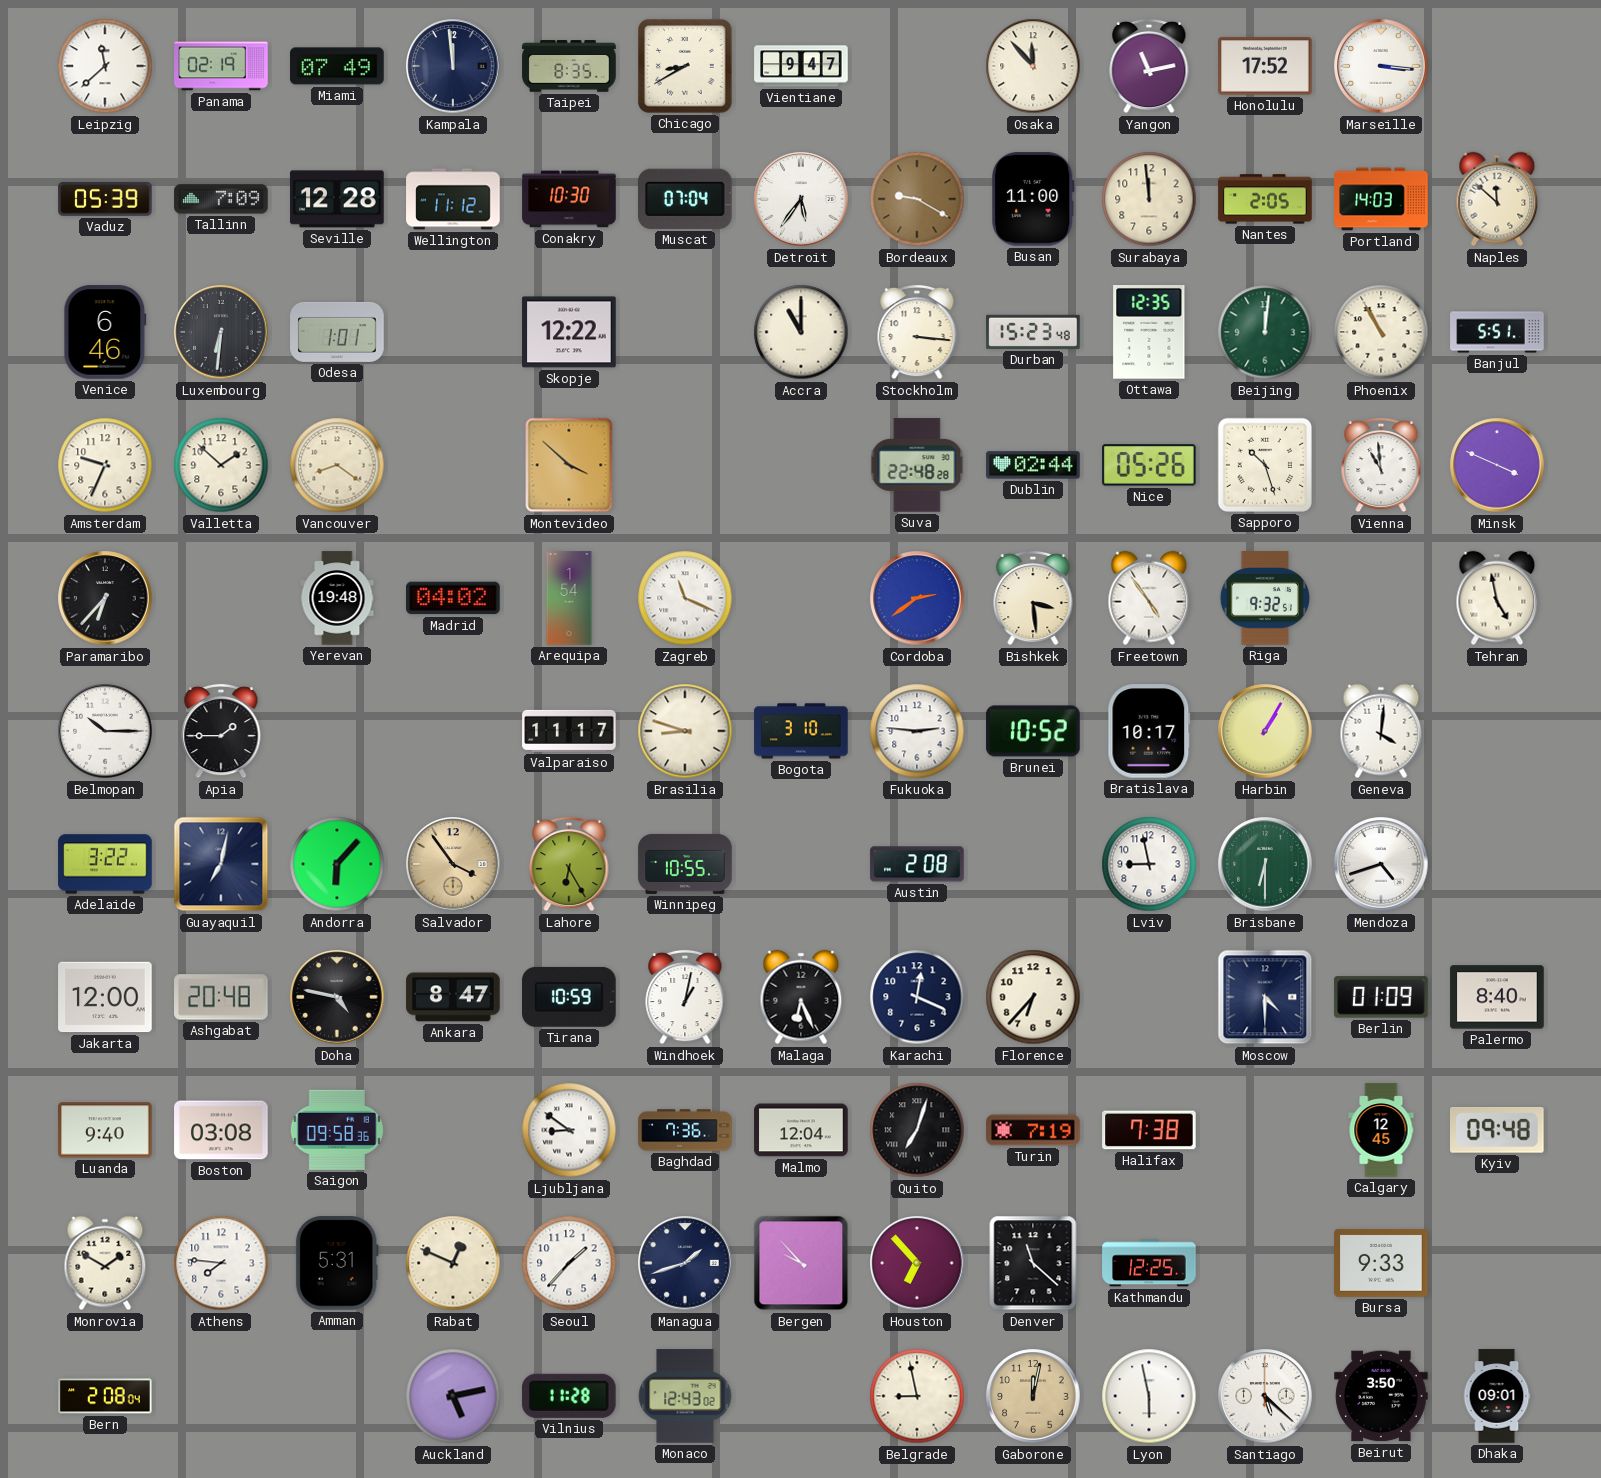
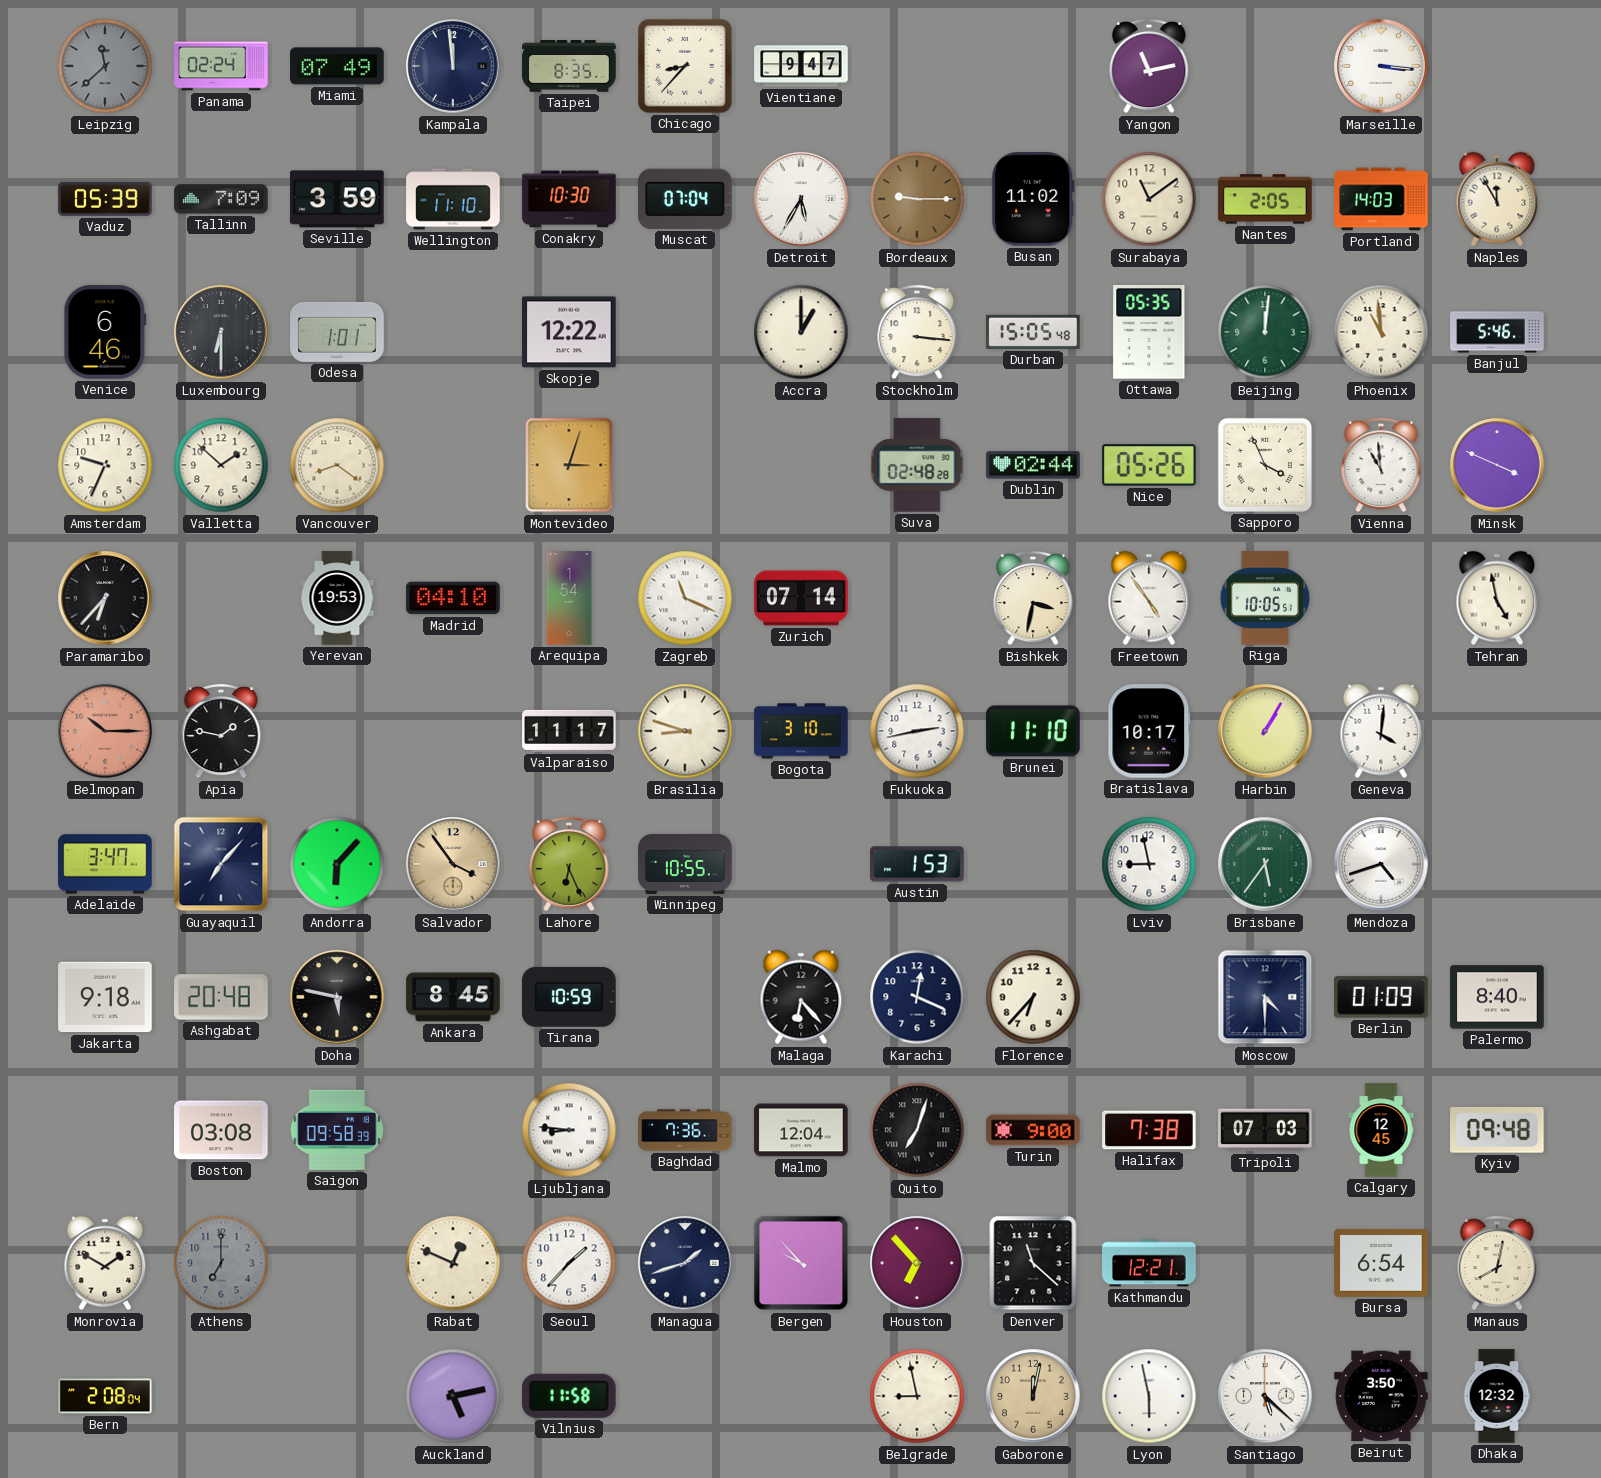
Leipzig dial: white -> grey
Panama: 02:19 -> 02:24
Chicago: 8:40 -> 8:37
Osaka: 11:53 -> none
Honolulu: 17:52 -> none
Seville: 12:28 -> 3:59
Wellington: 11:12 -> 11:10
Detroit: 5:36 -> 5:35
Bordeaux: 9:20 -> 9:15
Busan: 11:00 -> 11:02
Surabaya: 11:59 -> 11:09
Naples: 11:52 -> 11:55
Luxembourg: 6:31 -> 6:30
Accra: 11:00 -> 1:00
Durban: 15:23 -> 15:05
Ottawa: 12:35 -> 05:35
Phoenix: 10:55 -> 10:59
Banjul: 5:51 -> 5:46
Montevideo: 3:52 -> 3:03
Suva: 22:48 -> 02:48
Sapporo: 10:27 -> 3:56
Yerevan: 19:48 -> 19:53
Madrid: 04:02 -> 04:10
Zurich: none -> 07:14
Cordoba: 2:39 -> none
Bishkek: 3:29 -> 3:32
Riga: 9:32 -> 10:05
Belmopan dial: white -> salmon
Apia: 1:45 -> 1:47
Fukuoka: 2:46 -> 2:43
Brunei: 10:52 -> 11:10
Adelaide: 3:22 -> 3:47
Guayaquil: 7:02 -> 7:07
Lahore: 6:25 -> 6:26
Austin: 2:08 -> 1:53
Brisbane: 6:30 -> 5:36
Jakarta: 12:00 -> 9:18
Doha: 4:47 -> 5:47
Ankara: 8:47 -> 8:45
Windhoek: 1:02 -> none
Malaga: 6:26 -> 6:23
Luanda: 9:40 -> none
Saigon: 09:58:36 -> 09:58:39
Ljubljana: 8:51 -> 8:46
Turin: 7:19 -> 9:00
Tripoli: none -> 07:03
Athens: 7:46 -> 7:00
Athens dial: white -> grey
Amman: 5:31 -> none
Kathmandu: 12:25 -> 12:21
Bursa: 9:33 -> 6:54
Manaus: none -> 8:02
Vilnius: 11:28 -> 11:58
Monaco: 12:43 -> none
Dhaka: 09:01 -> 12:32
